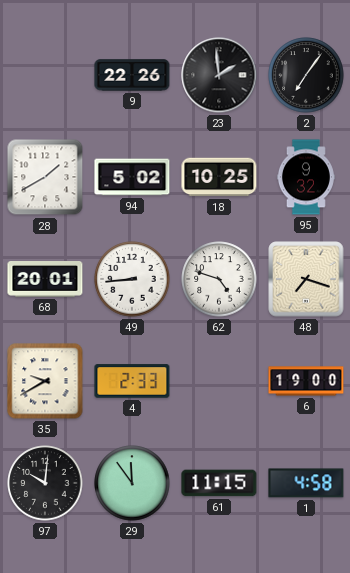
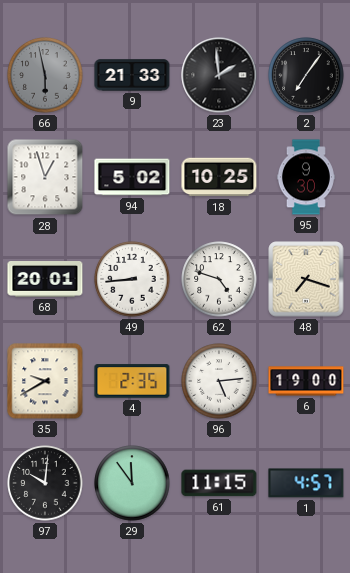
66: none -> 5:58
9: 22:26 -> 21:33
28: 1:40 -> 12:57
95: 9:32 -> 9:30
4: 2:33 -> 2:35
96: none -> 5:14
1: 4:58 -> 4:57
